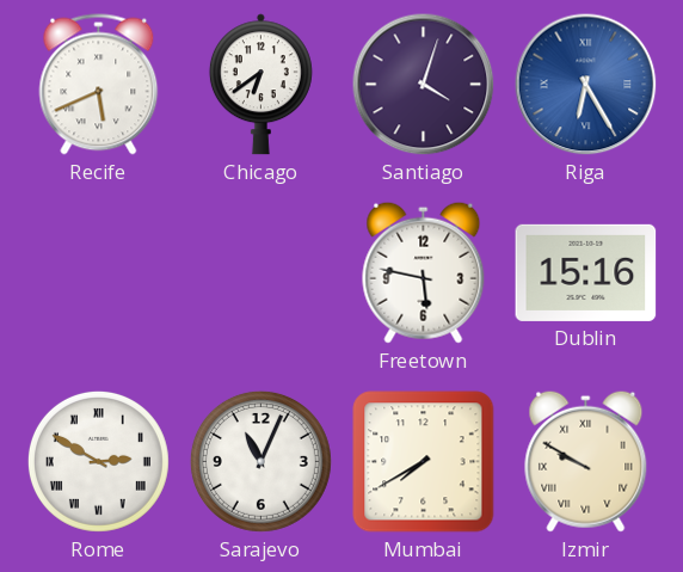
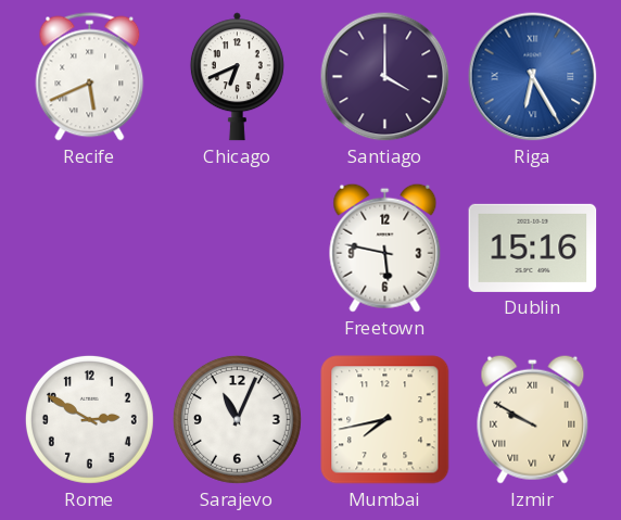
Chicago: 6:39 -> 6:41
Santiago: 4:03 -> 4:00
Rome numerals: Roman -> Arabic
Mumbai: 7:40 -> 7:43
